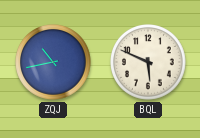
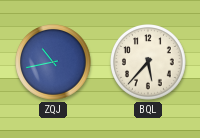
BQL: 5:49 -> 5:37
